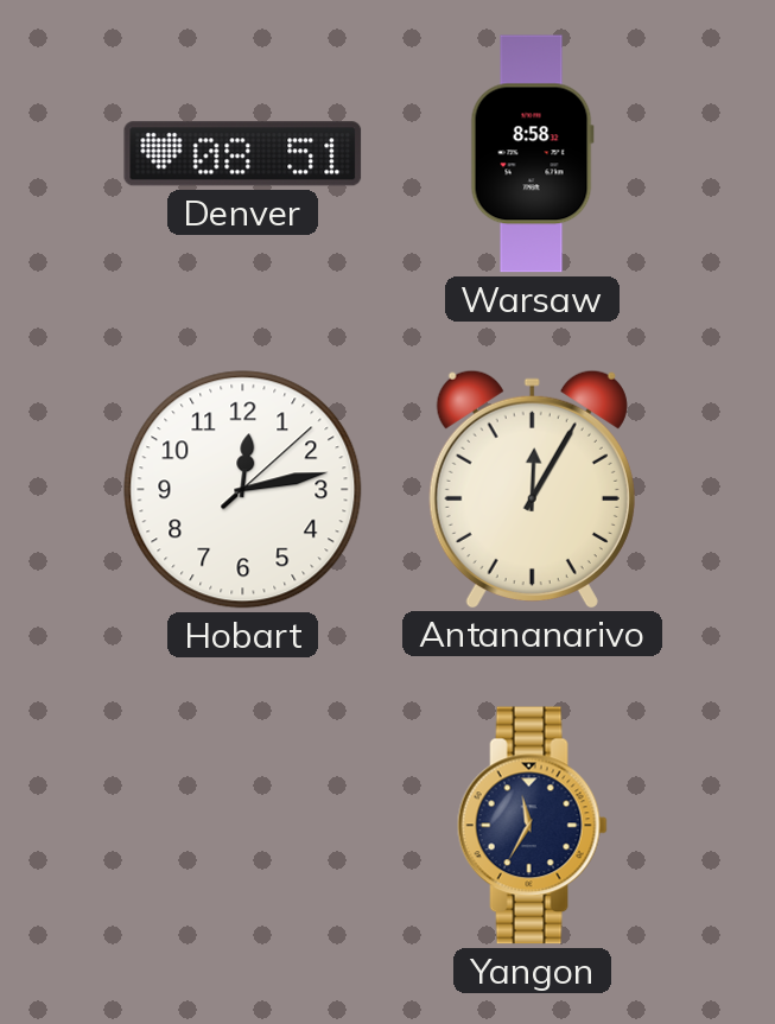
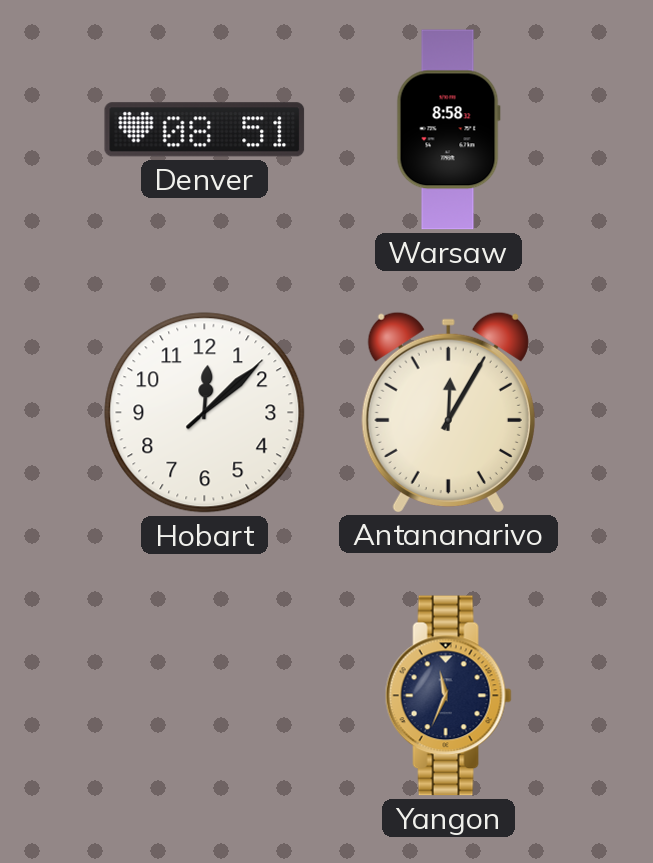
Hobart: 12:13 -> 12:08
Yangon: 11:35 -> 11:34
